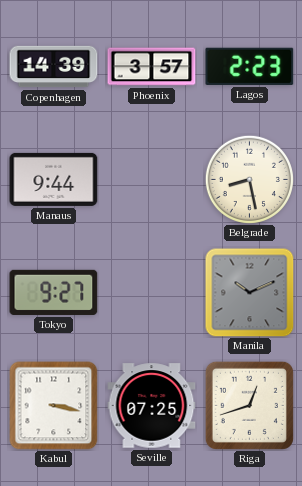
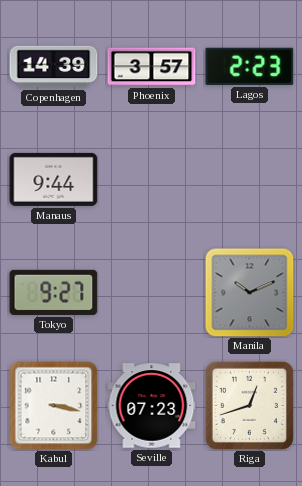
Belgrade: 8:28 -> none
Seville: 07:25 -> 07:23
